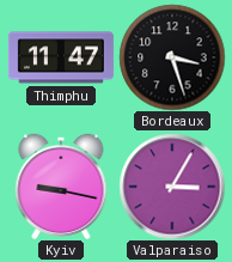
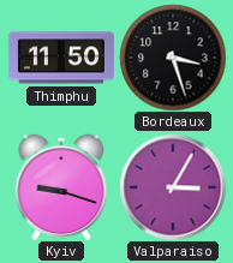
Thimphu: 11:47 -> 11:50
Kyiv: 9:17 -> 9:18
